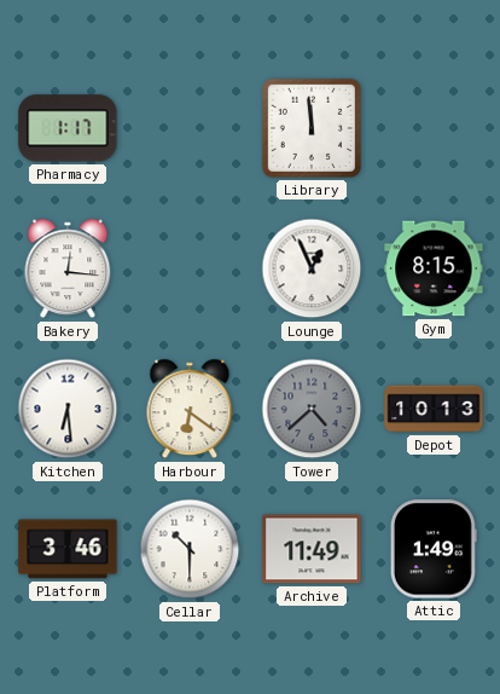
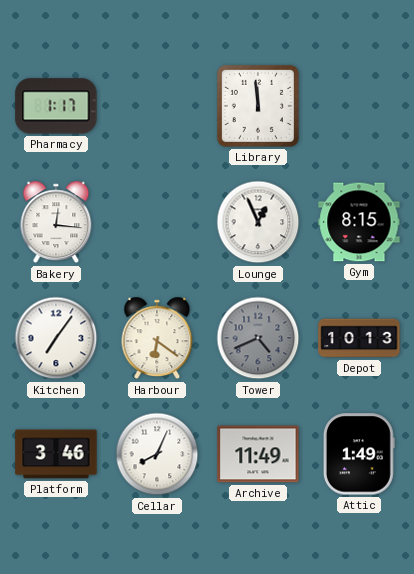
Kitchen: 6:29 -> 7:06
Tower: 4:38 -> 4:41
Cellar: 10:30 -> 8:04
